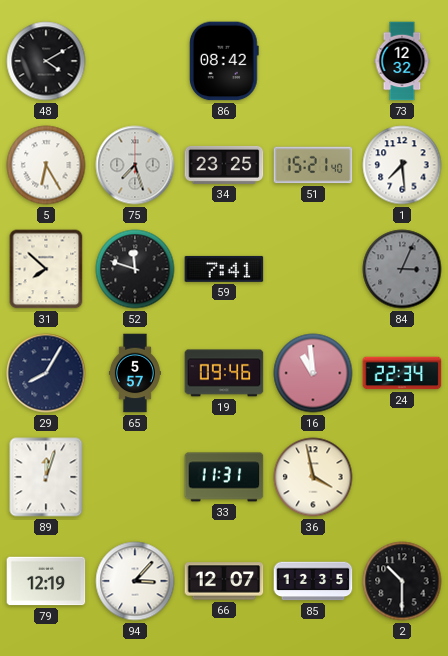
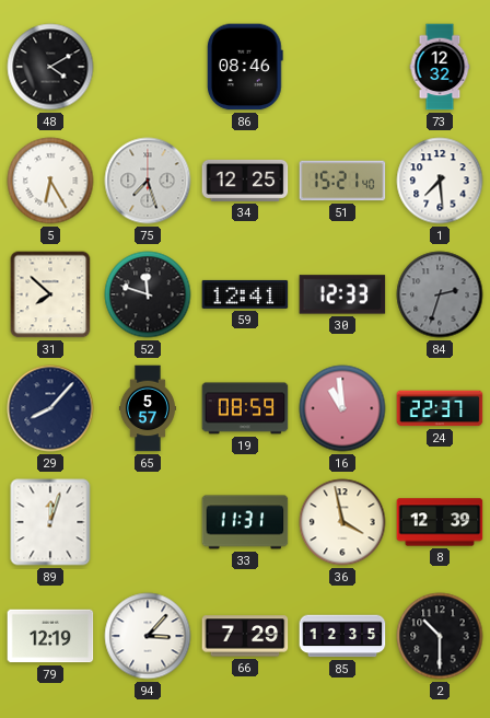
86: 08:42 -> 08:46
34: 23:25 -> 12:25
59: 7:41 -> 12:41
30: none -> 12:33
84: 3:04 -> 2:33
29: 8:05 -> 8:07
19: 09:46 -> 08:59
24: 22:34 -> 22:37
8: none -> 12:39
66: 12:07 -> 7:29
